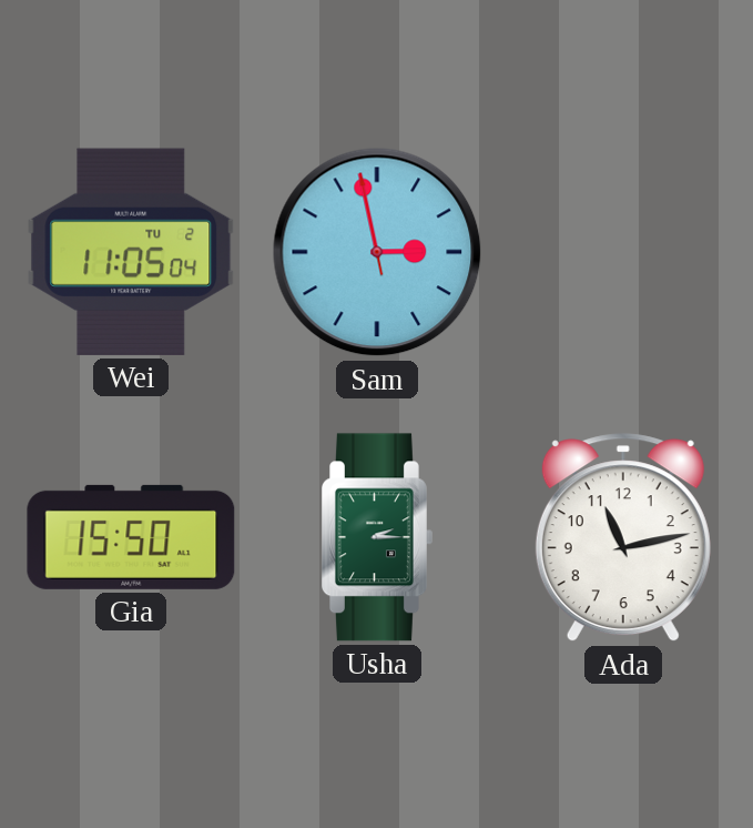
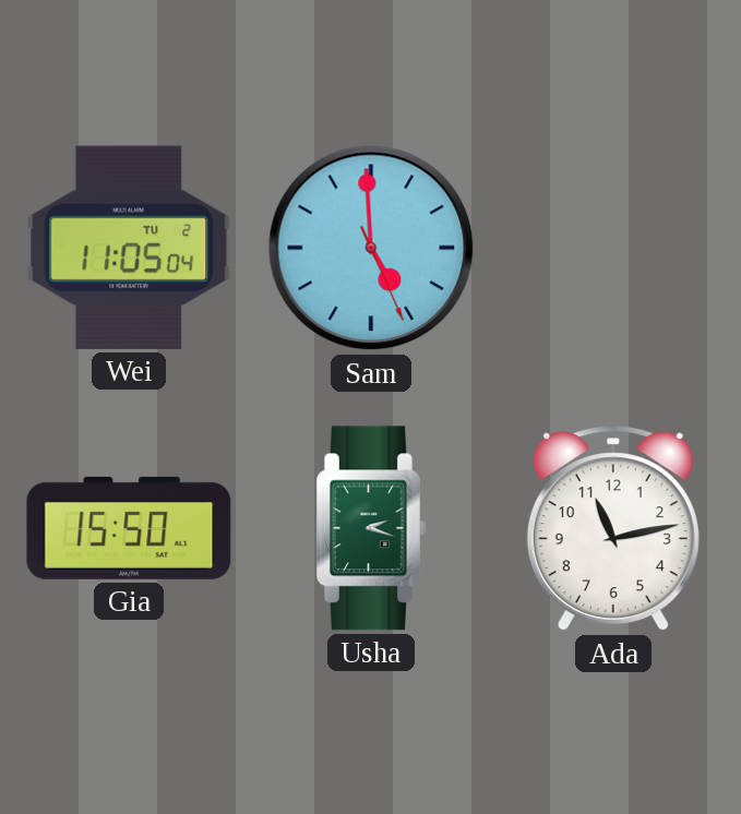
Sam: 2:57 -> 4:59
Usha: 2:15 -> 2:18
